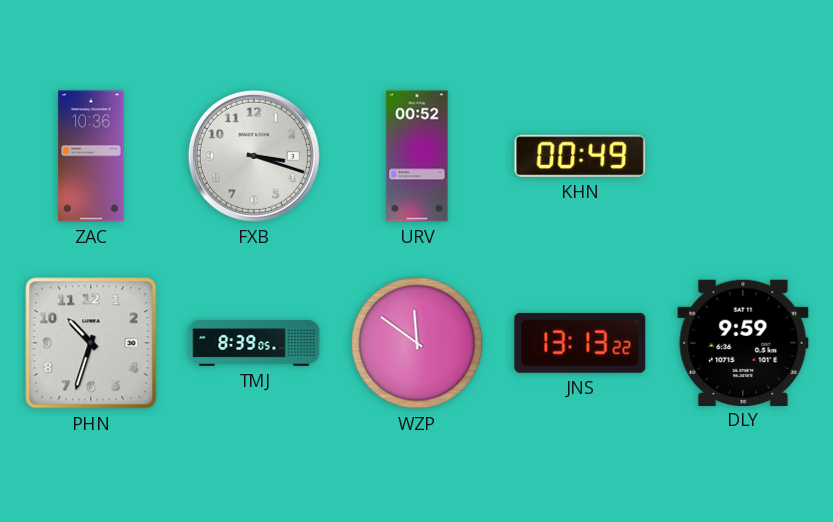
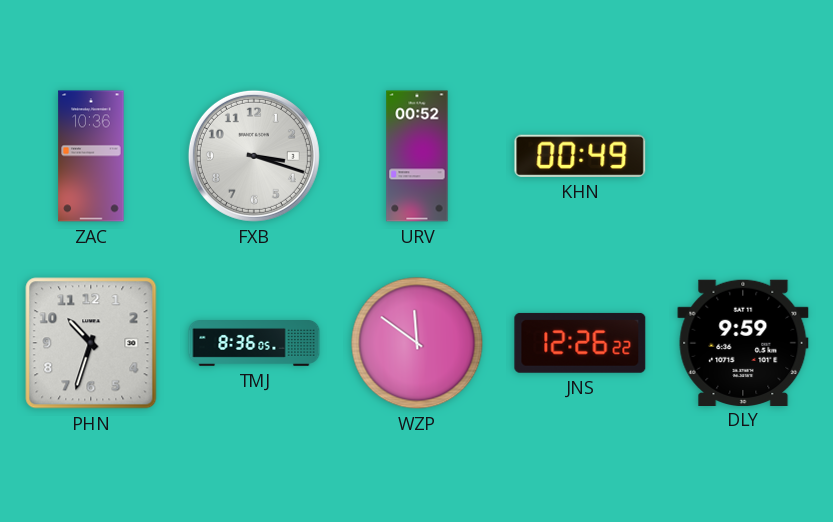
TMJ: 8:39 -> 8:36
JNS: 13:13 -> 12:26
